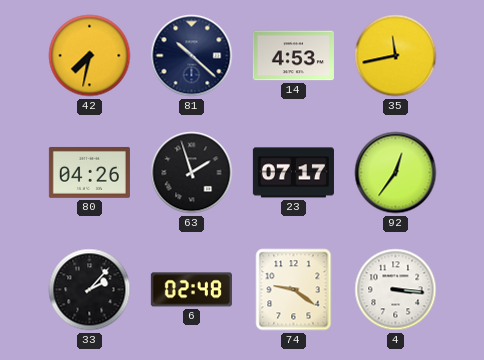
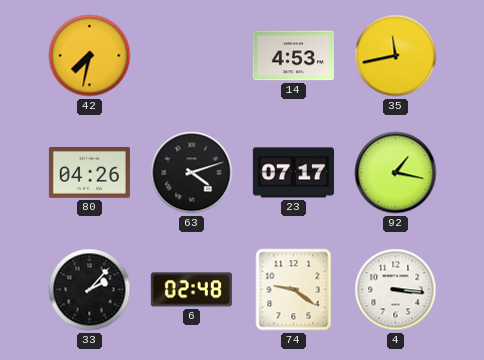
81: 10:22 -> none
63: 1:57 -> 4:12
92: 12:36 -> 1:17
